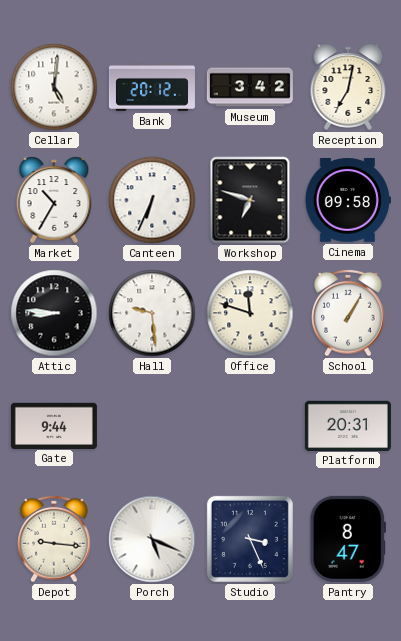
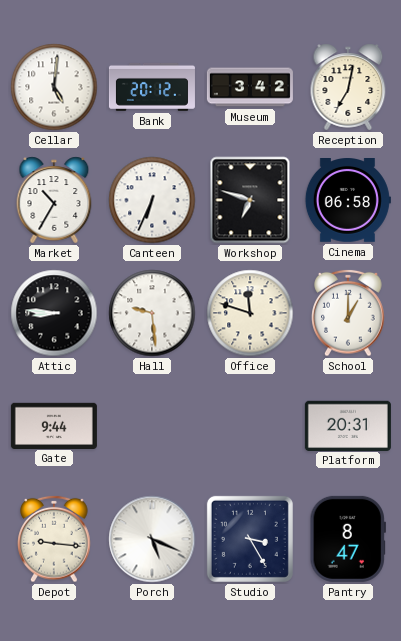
Cinema: 09:58 -> 06:58
School: 1:05 -> 1:00
Studio: 3:26 -> 3:25
